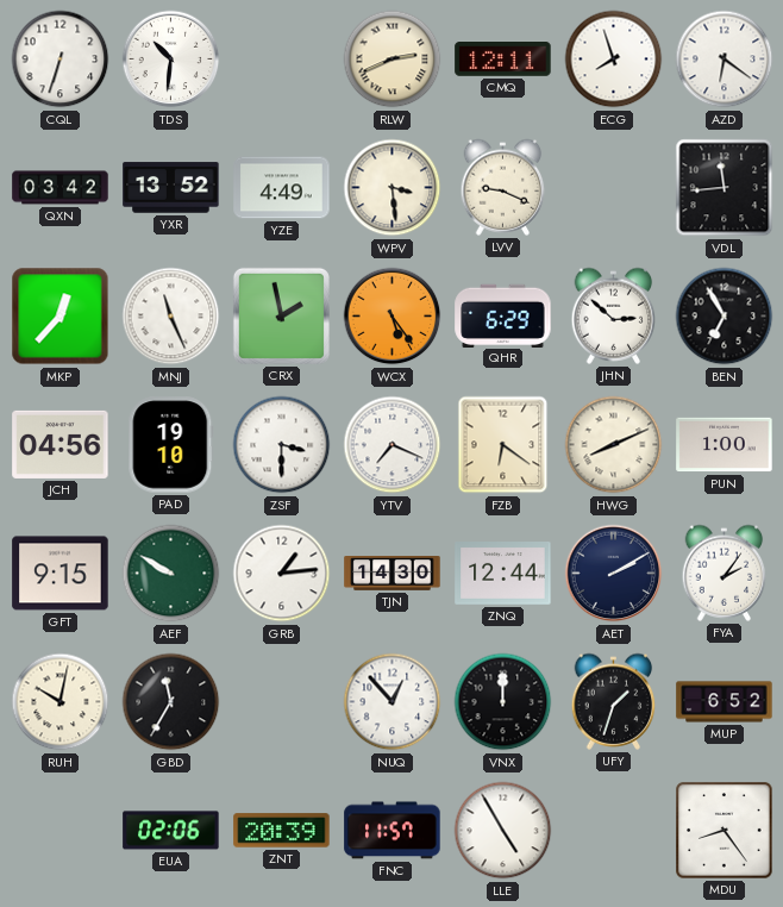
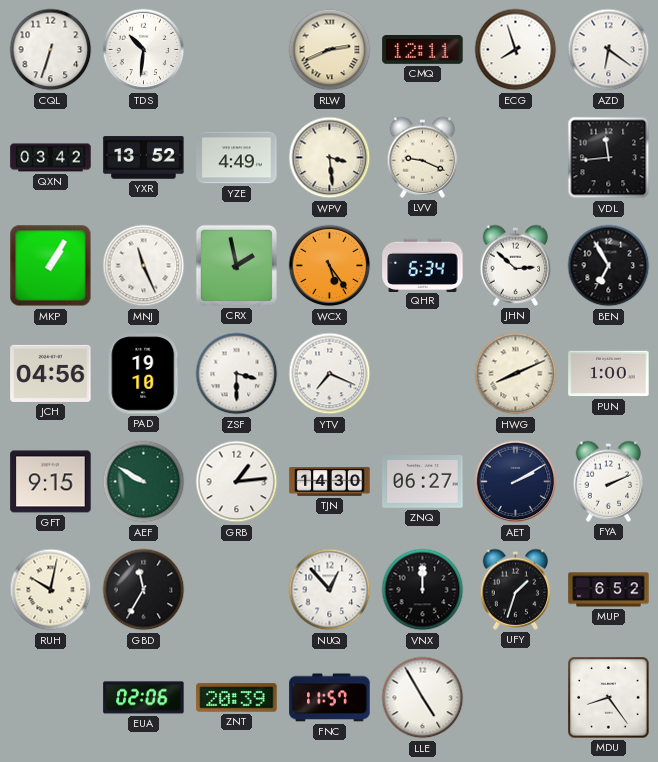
MKP: 12:37 -> 1:05
QHR: 6:29 -> 6:34
FZB: 6:21 -> none
ZNQ: 12:44 -> 06:27
FYA: 2:06 -> 2:11
